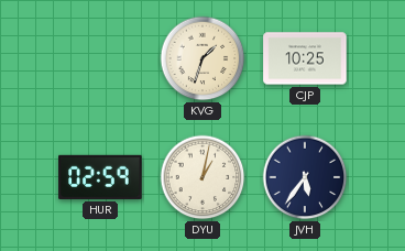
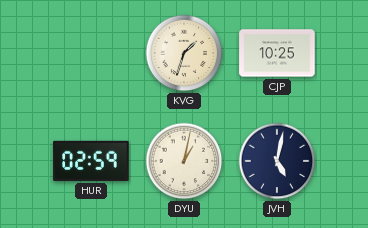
JVH: 5:36 -> 5:02
